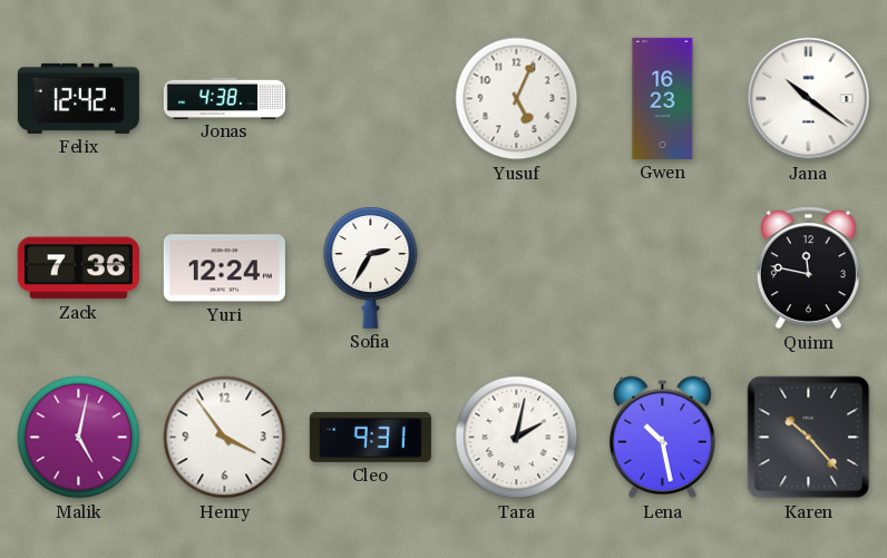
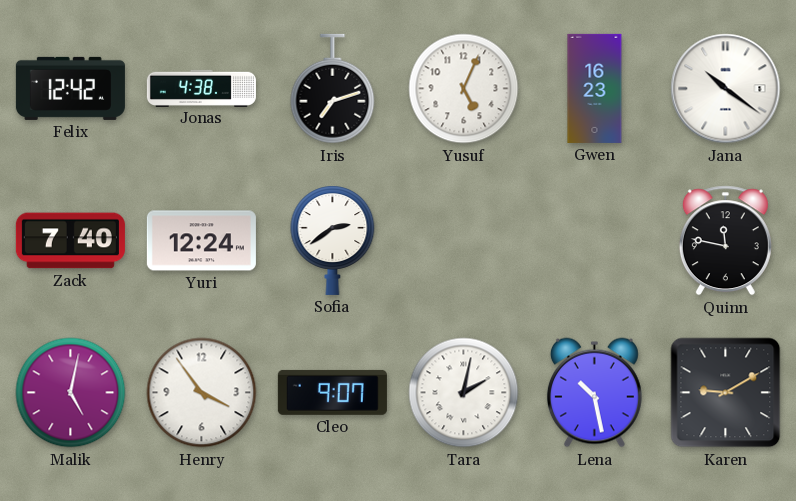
Iris: none -> 7:12
Zack: 7:36 -> 7:40
Sofia: 2:35 -> 2:39
Cleo: 9:31 -> 9:07
Karen: 10:23 -> 9:10
